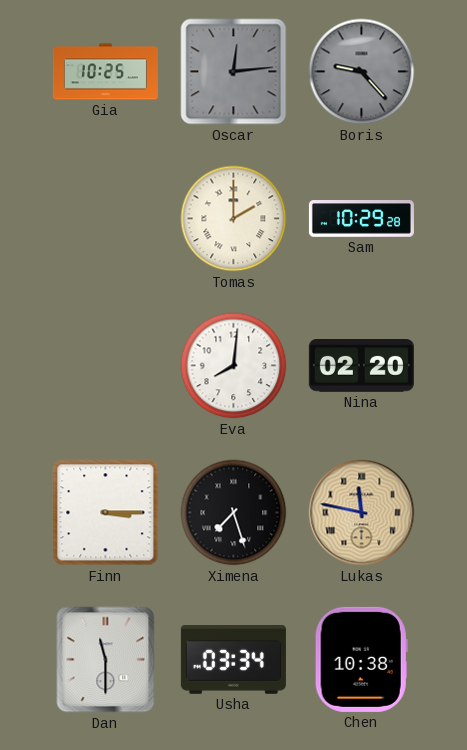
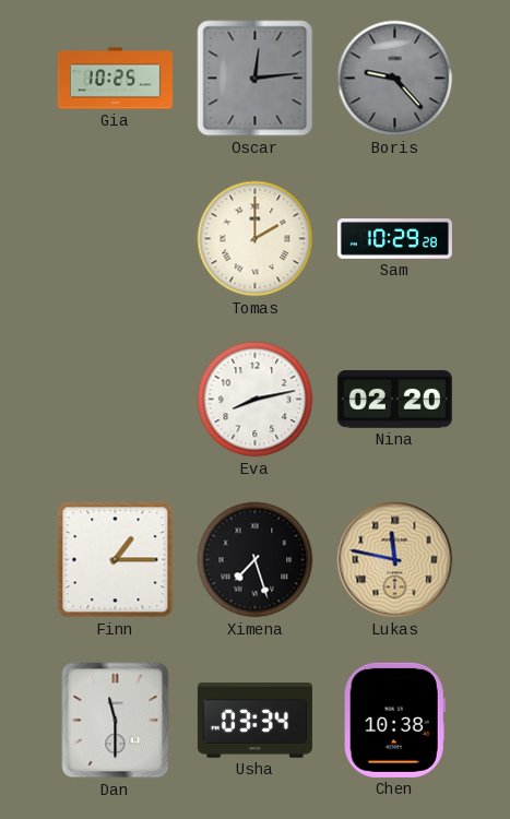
Eva: 8:01 -> 8:13
Finn: 3:15 -> 1:15
